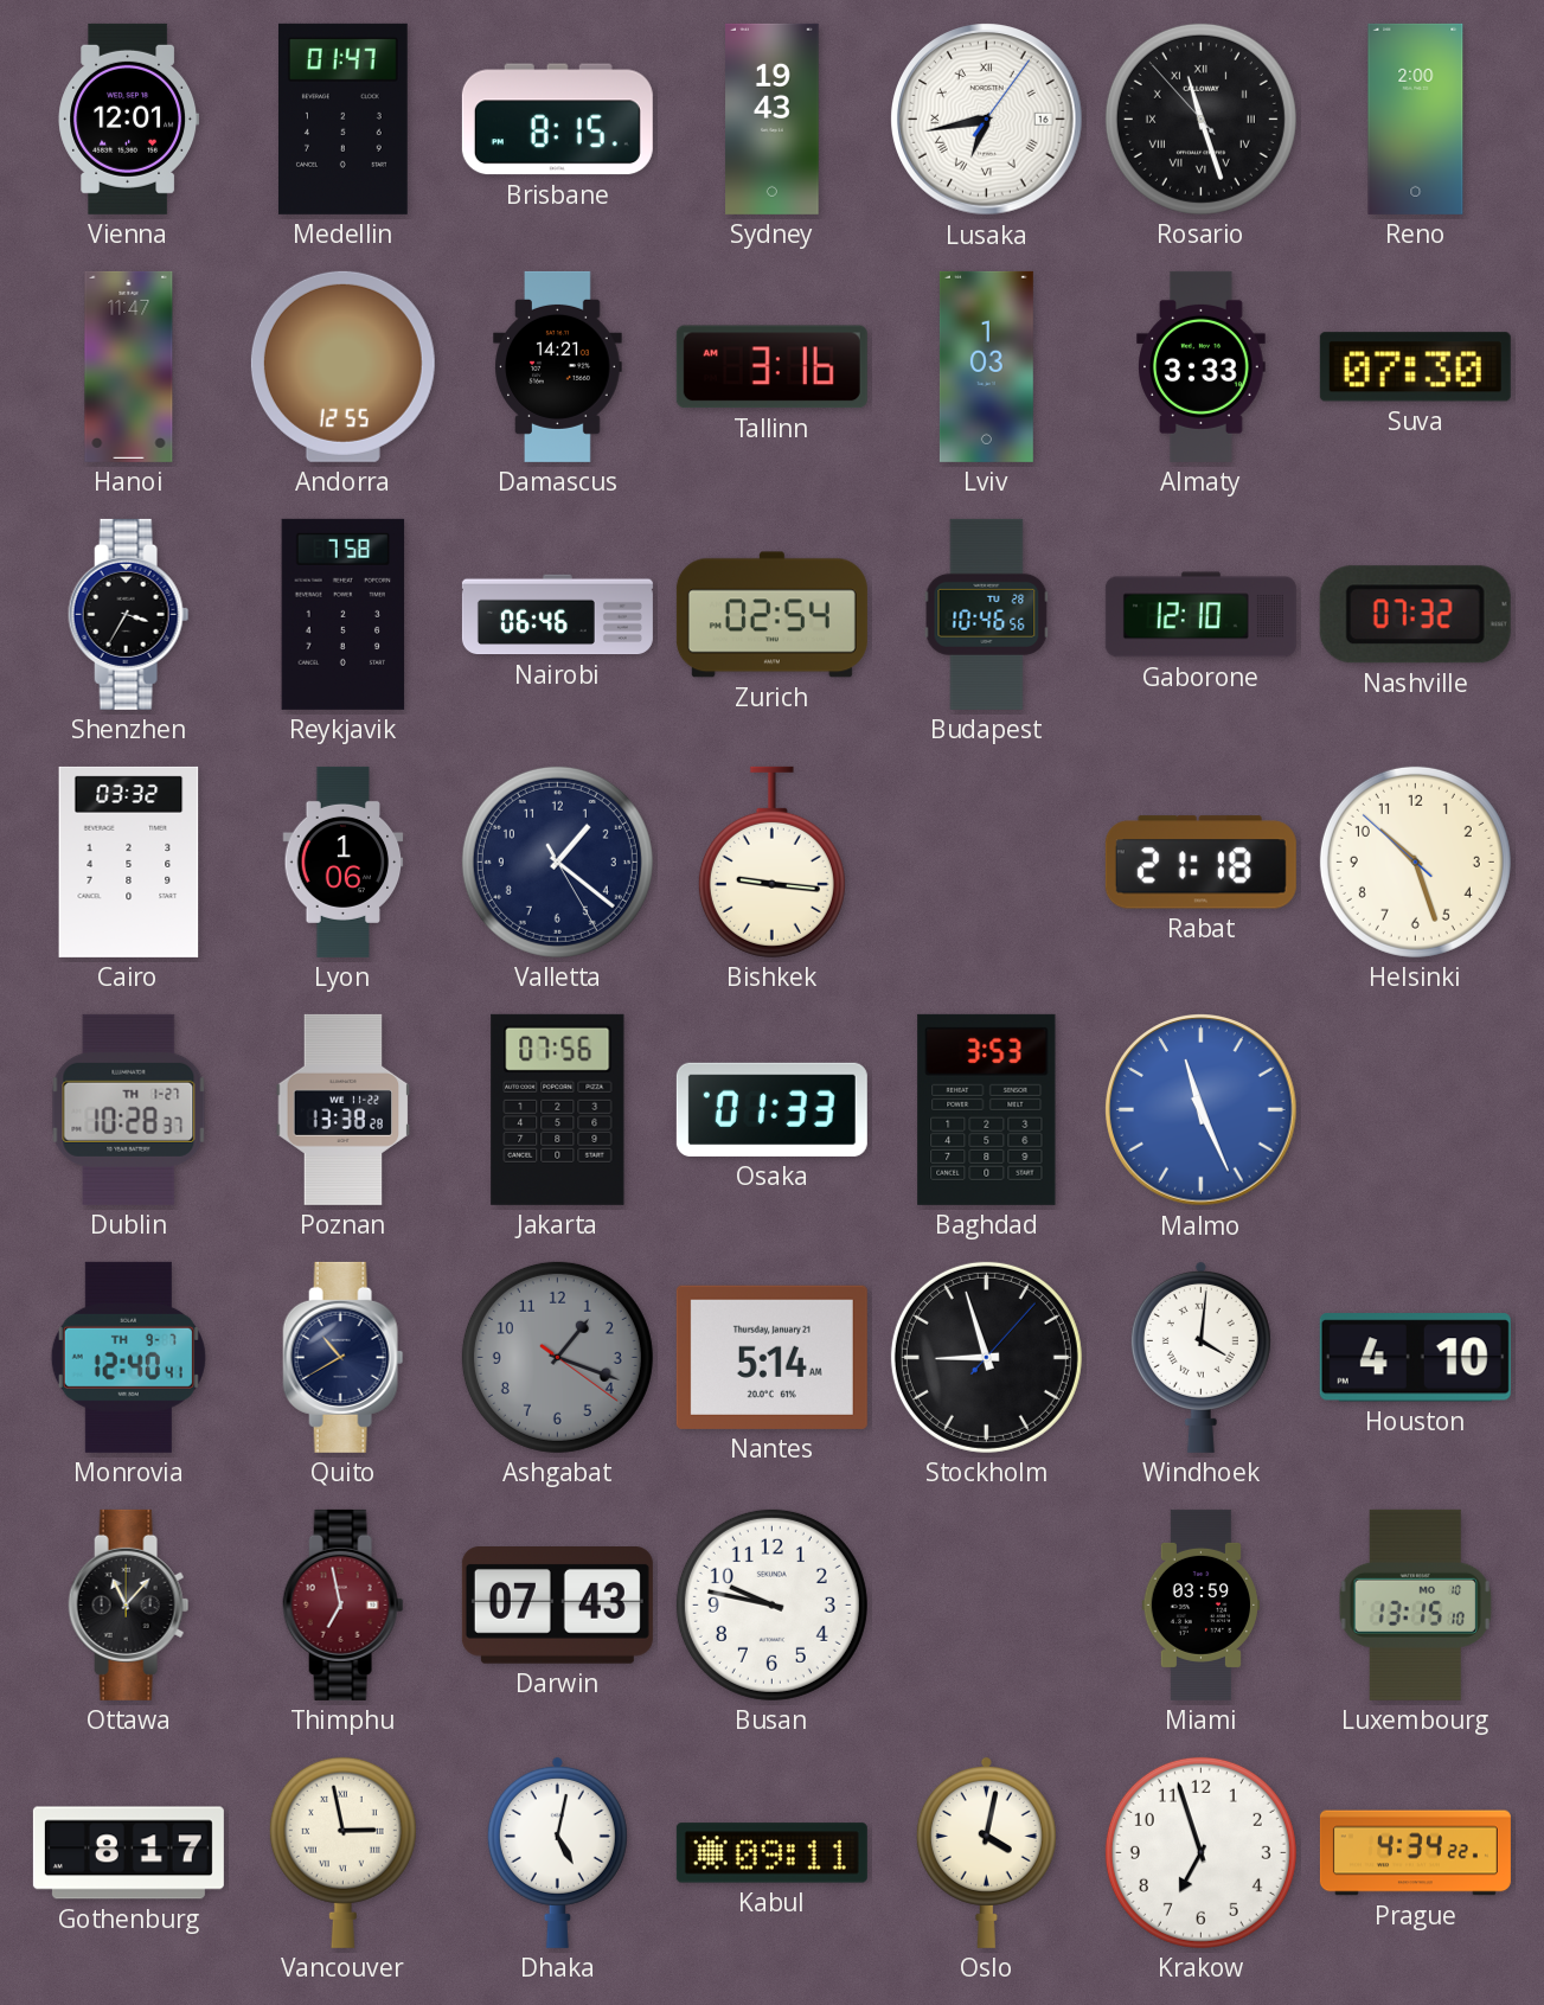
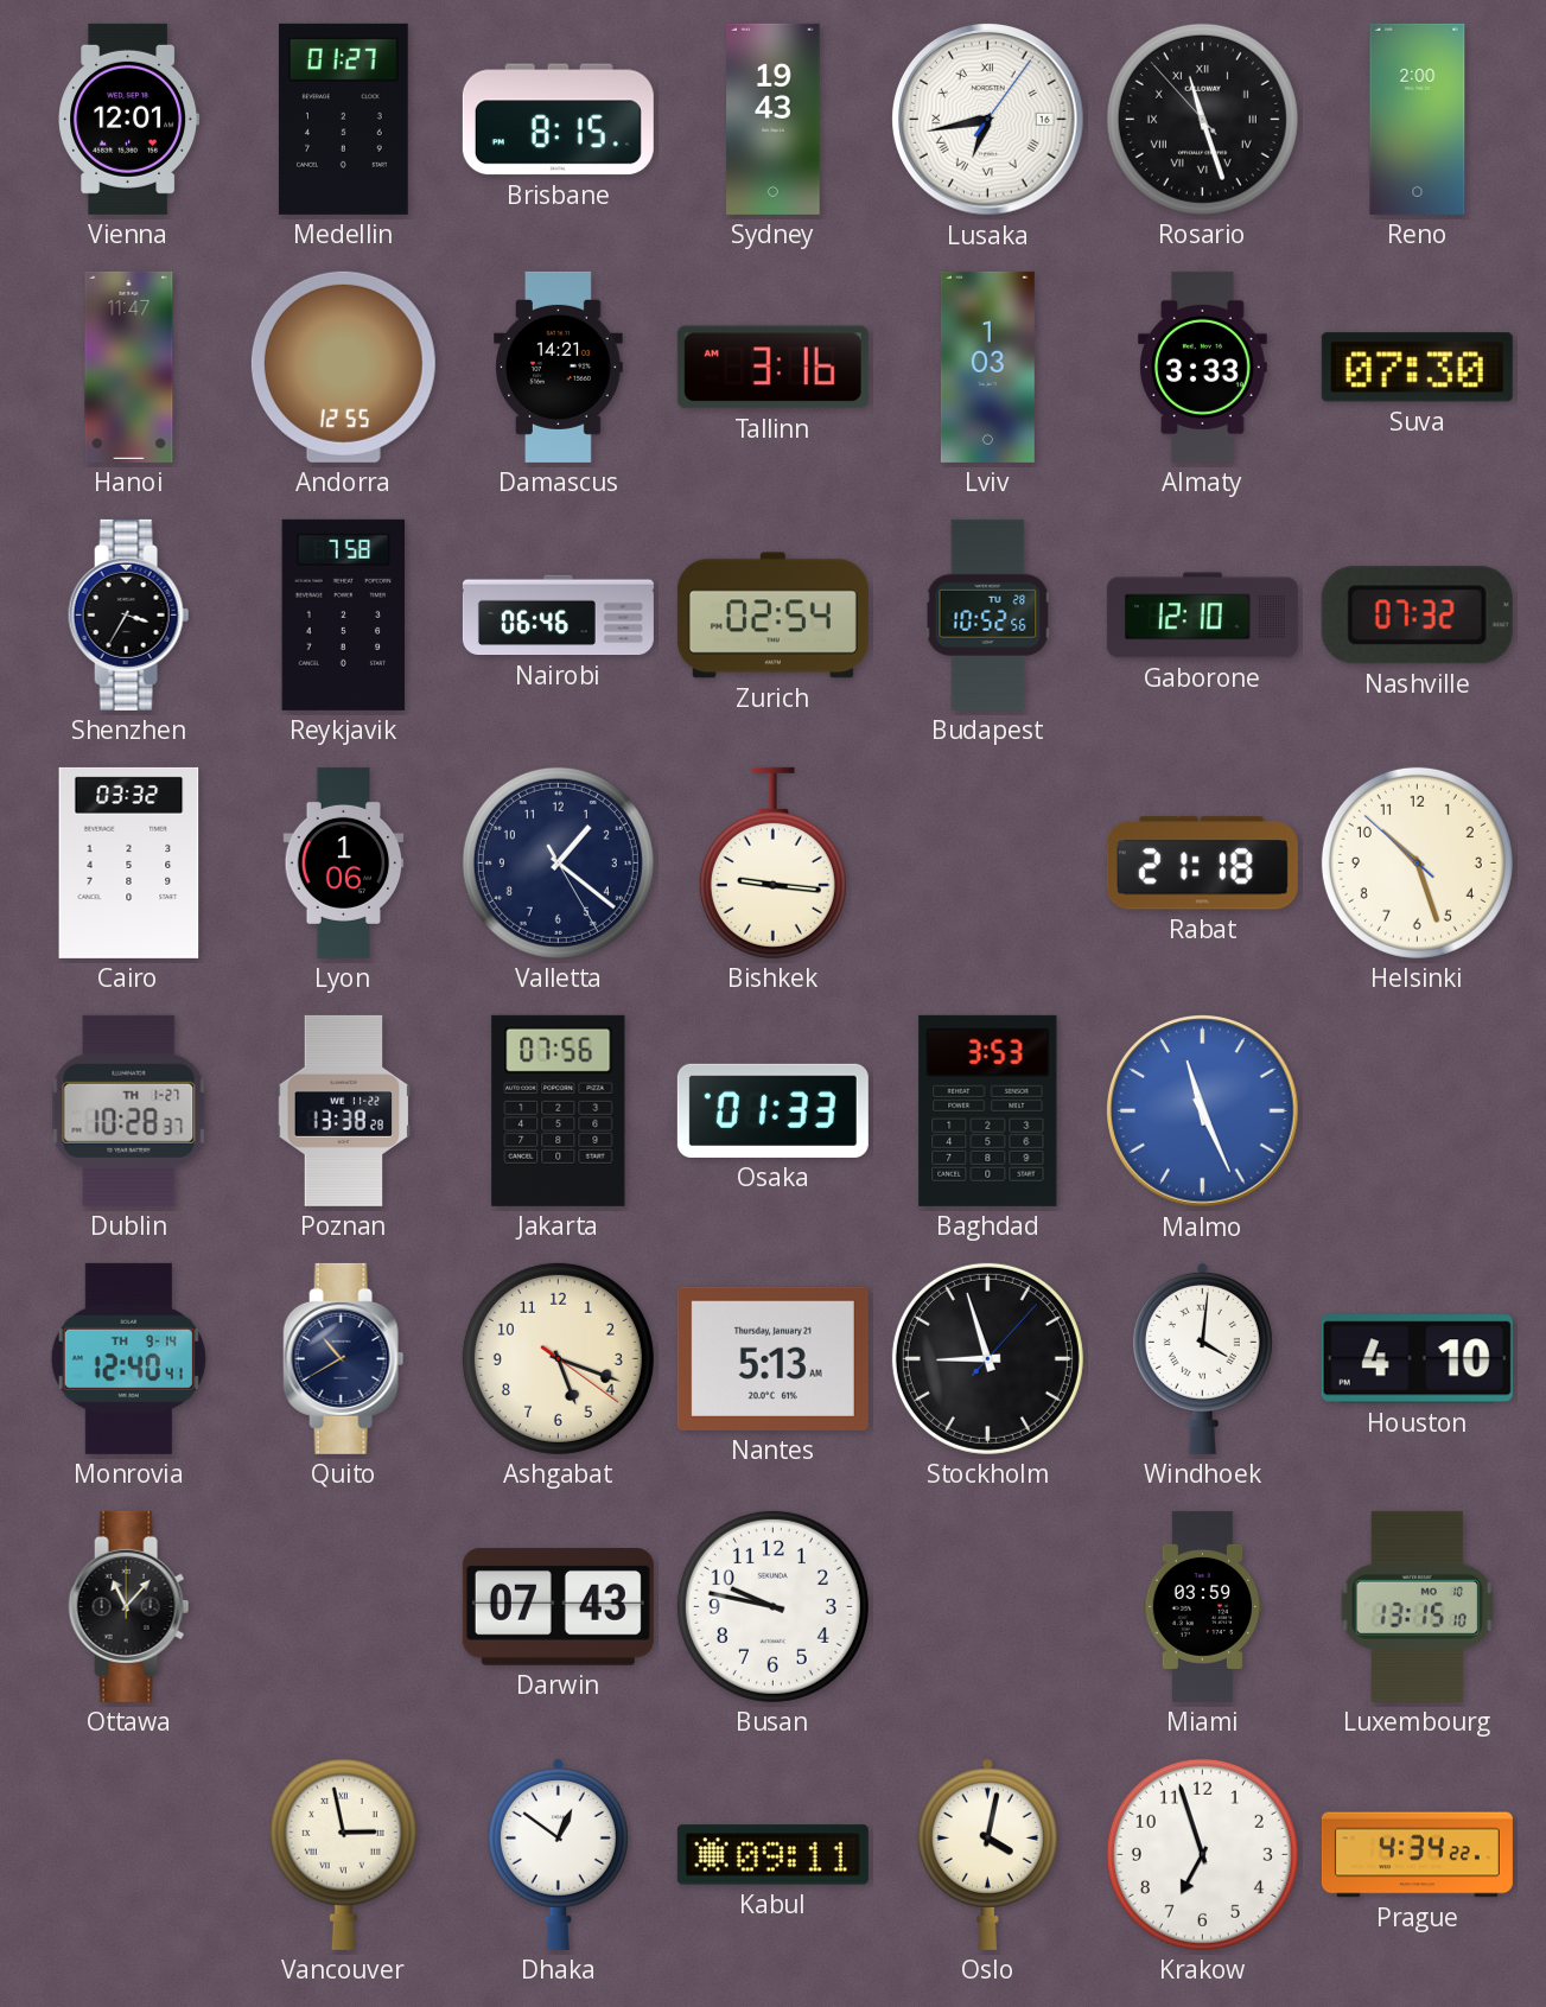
Medellin: 01:47 -> 01:27
Budapest: 10:46 -> 10:52
Monrovia date: TH 9-7 -> TH 9-14
Ashgabat: 1:18 -> 5:18
Ashgabat dial: grey -> cream
Nantes: 5:14 -> 5:13
Thimphu: 6:58 -> none
Gothenburg: 8:17 -> none
Dhaka: 5:02 -> 12:51
